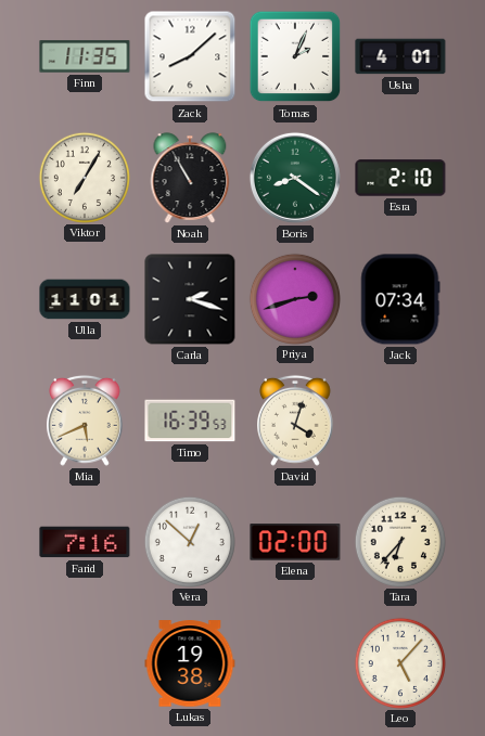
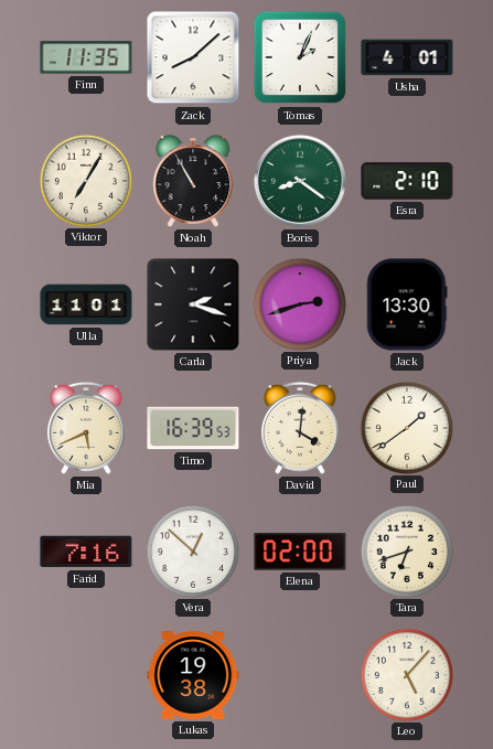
Jack: 07:34 -> 13:30
David: 4:03 -> 4:01
Paul: none -> 1:39
Tara: 6:37 -> 6:42
